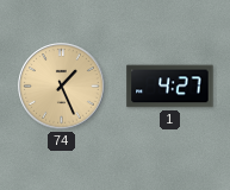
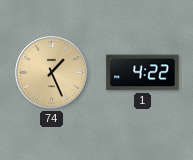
1: 4:27 -> 4:22
